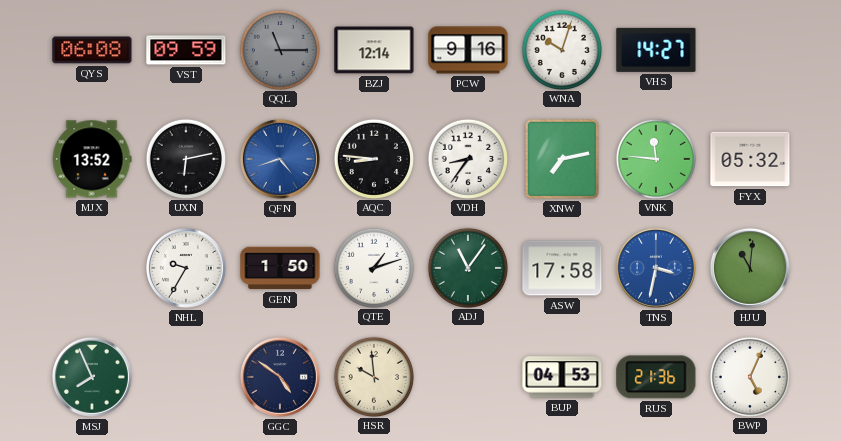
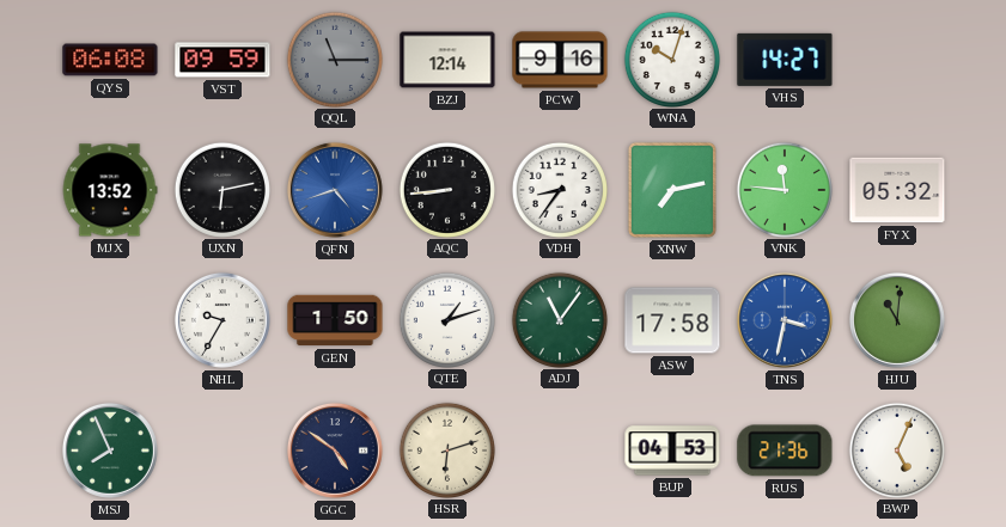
AQC: 8:46 -> 8:44
HSR: 9:59 -> 6:12
